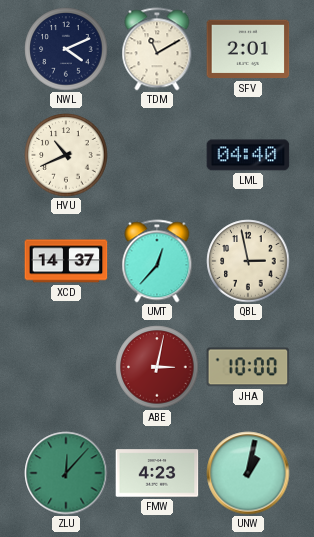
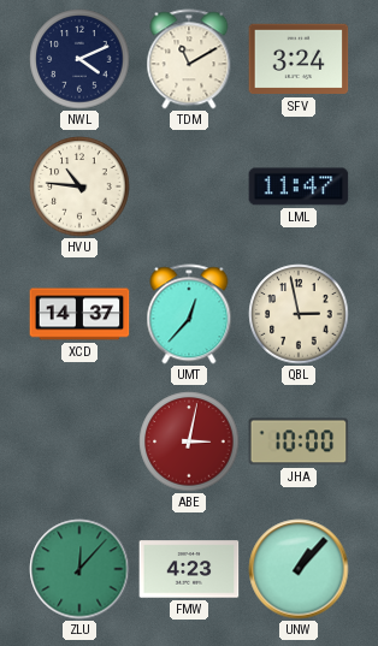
SFV: 2:01 -> 3:24
HVU: 10:41 -> 10:46
LML: 04:40 -> 11:47
UNW: 1:02 -> 1:07
